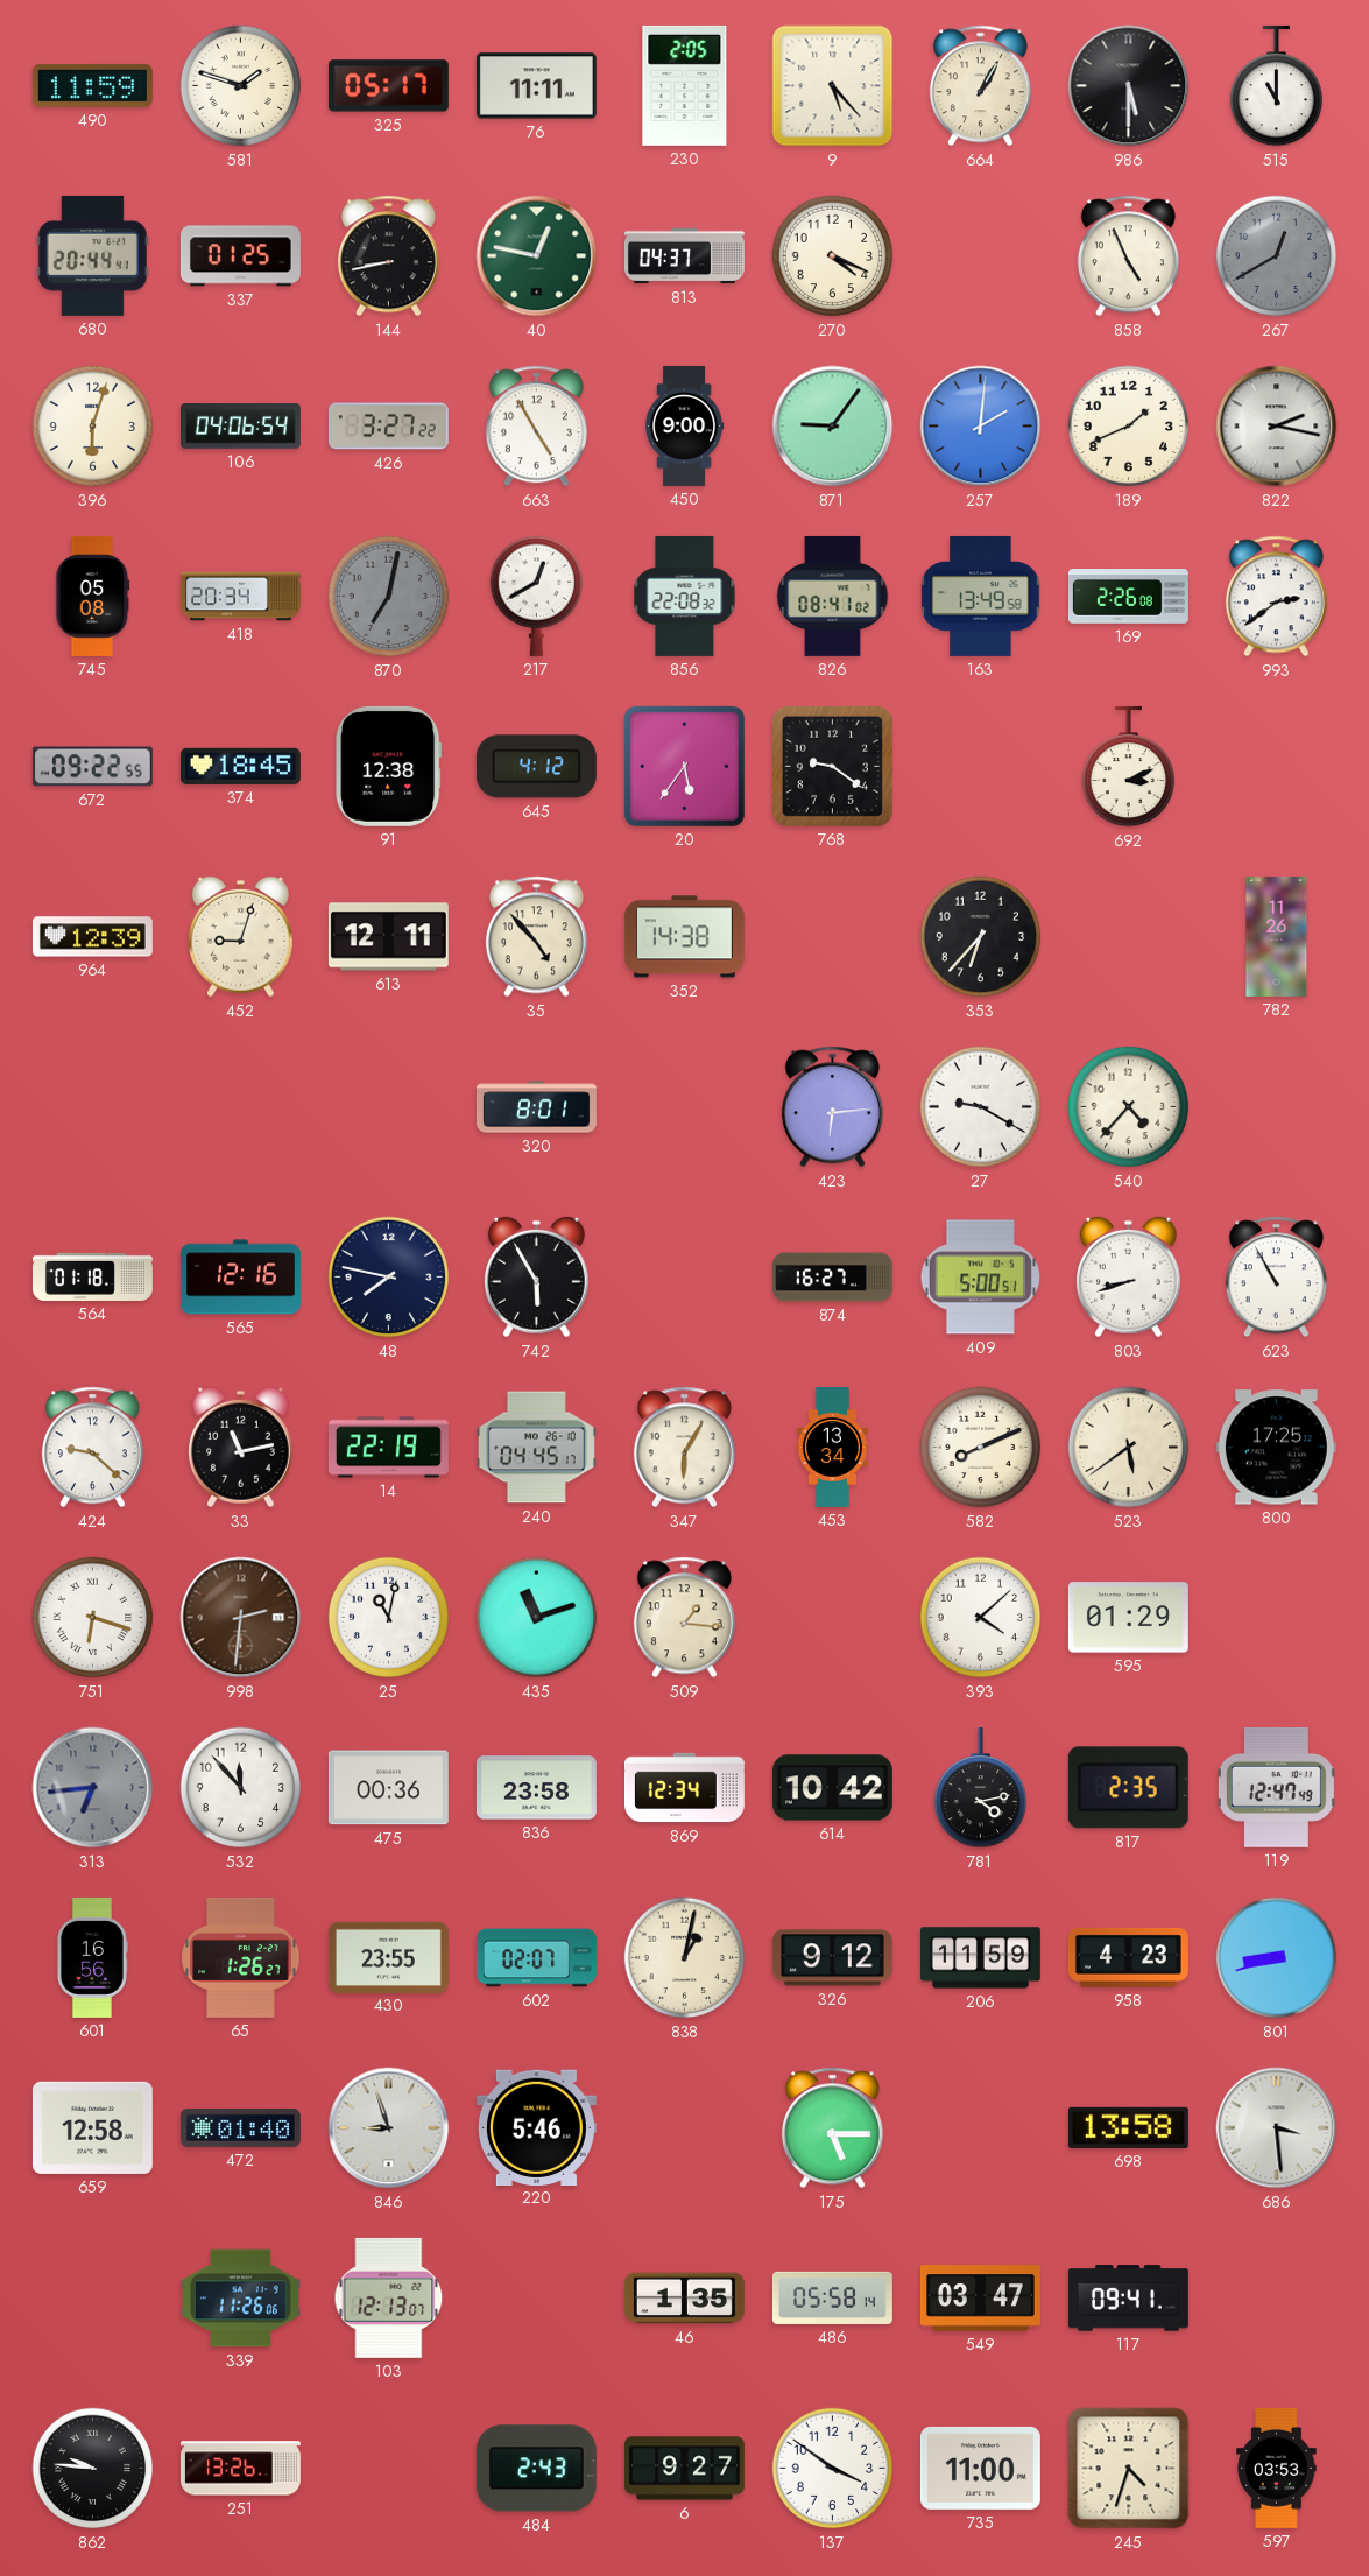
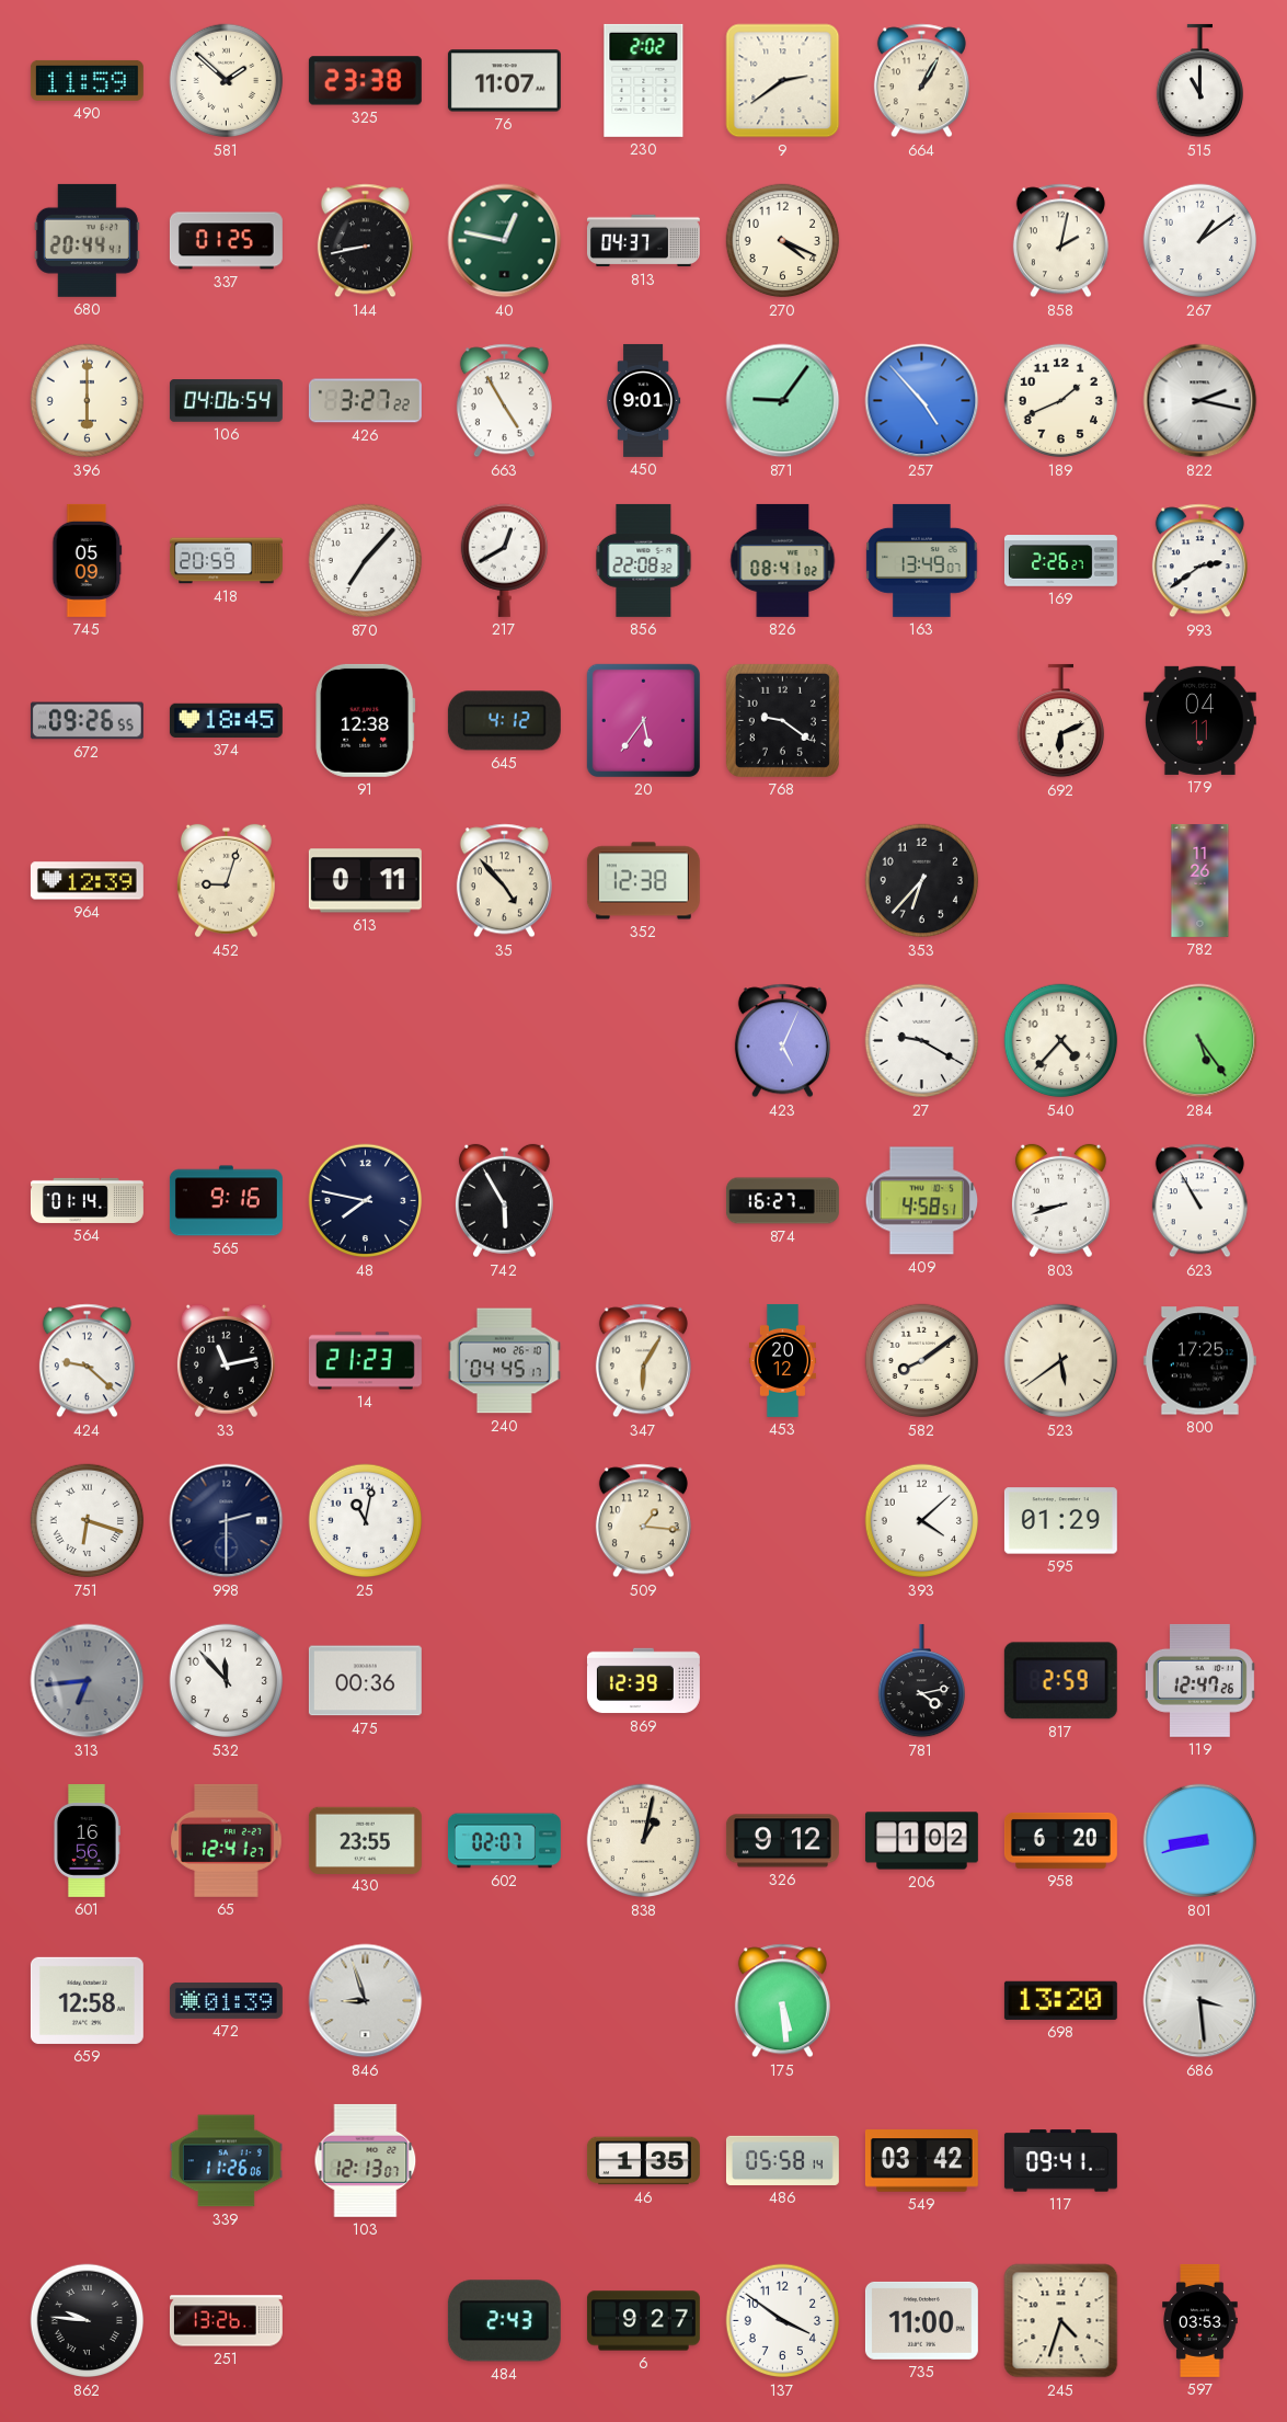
581: 1:48 -> 1:52
325: 05:17 -> 23:38
76: 11:11 -> 11:07
230: 2:05 -> 2:02
9: 5:23 -> 2:39
986: 5:30 -> none
858: 4:56 -> 2:02
267: 12:40 -> 1:09
267 dial: grey -> white
396: 6:03 -> 6:00
450: 9:00 -> 9:01
257: 2:01 -> 4:53
745: 05:08 -> 05:09
418: 20:34 -> 20:59
870: 7:02 -> 7:07
870 dial: grey -> white
163: 13:49:58 -> 13:49:07
169: 2:26:08 -> 2:26:27
672: 09:22 -> 09:26
692: 3:11 -> 6:11
179: none -> 04:11
613: 12:11 -> 0:11
352: 14:38 -> 12:38
320: 8:01 -> none
423: 6:14 -> 5:04
284: none -> 5:24
564: 01:18 -> 01:14
565: 12:16 -> 9:16
409: 5:00 -> 4:58
14: 22:19 -> 21:23
453: 13:34 -> 20:12
582: 8:11 -> 8:09
998: 2:31 -> 2:30
998 dial: brown -> navy
435: 11:12 -> none
836: 23:58 -> none
869: 12:34 -> 12:39
614: 10:42 -> none
817: 2:35 -> 2:59
119: 12:47:49 -> 12:47:26
65: 1:26 -> 12:41
206: 11:59 -> 1:02
958: 4:23 -> 6:20
472: 01:40 -> 01:39
220: 5:46 -> none
175: 5:15 -> 5:29
698: 13:58 -> 13:20
549: 03:47 -> 03:42
